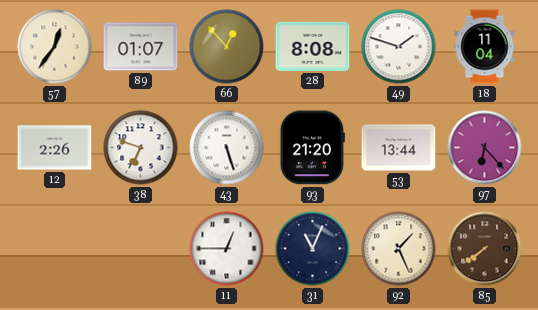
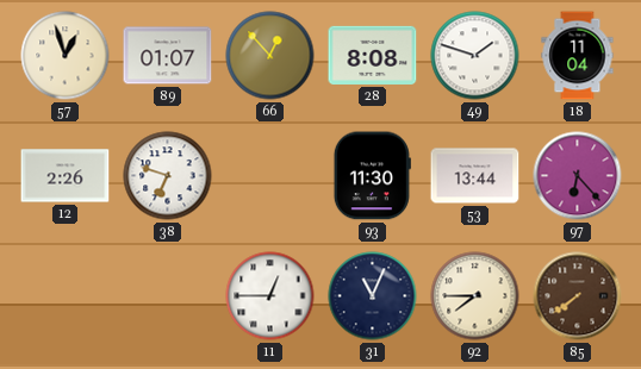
57: 12:36 -> 12:57
43: 5:27 -> none
93: 21:20 -> 11:30
92: 1:26 -> 7:45
